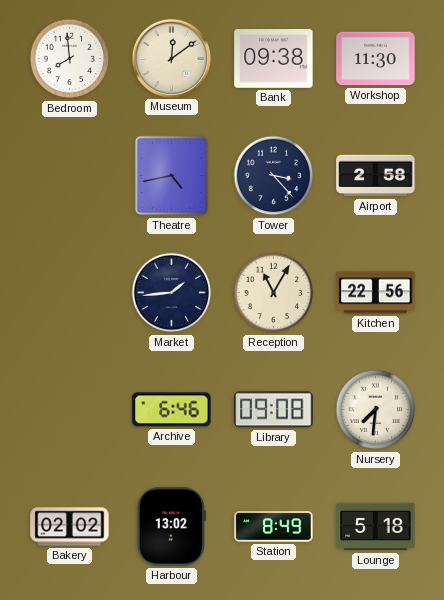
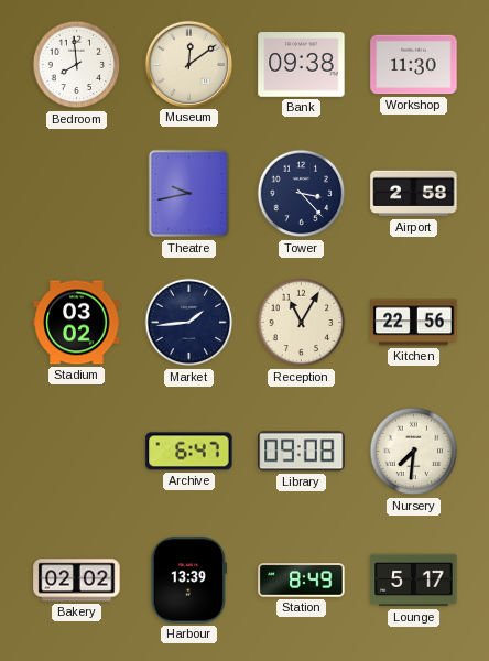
Theatre: 4:43 -> 9:43
Stadium: none -> 03:02
Archive: 6:46 -> 6:47
Harbour: 13:02 -> 13:39
Lounge: 5:18 -> 5:17
